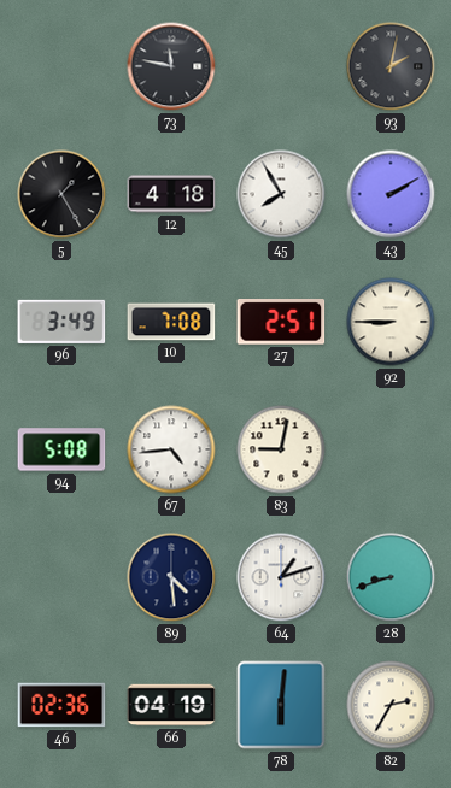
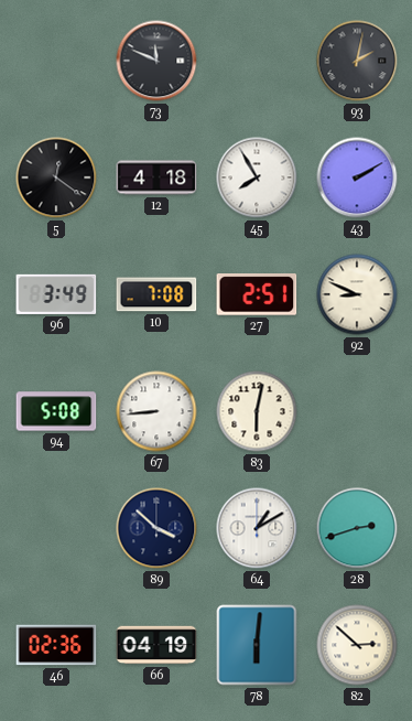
73: 11:47 -> 11:49
5: 1:25 -> 12:21
92: 8:45 -> 8:49
67: 4:44 -> 8:44
83: 9:02 -> 6:02
89: 4:29 -> 3:52
64: 1:12 -> 1:10
28: 8:42 -> 2:42
82: 2:35 -> 2:52
